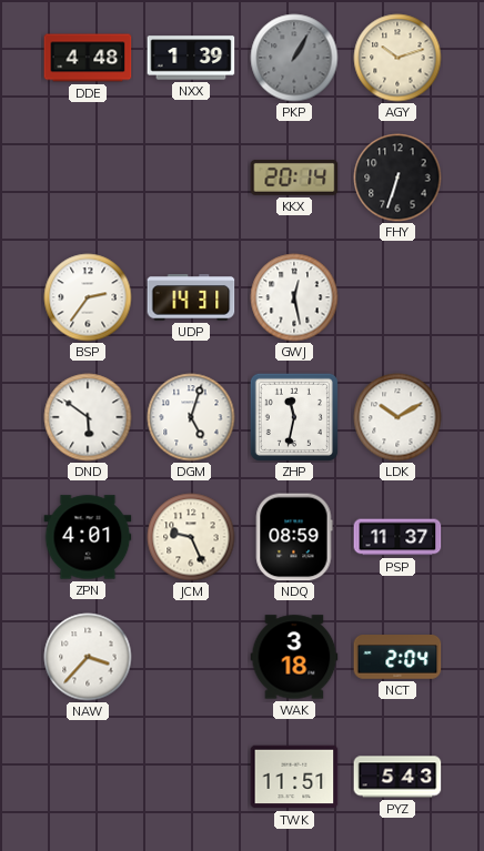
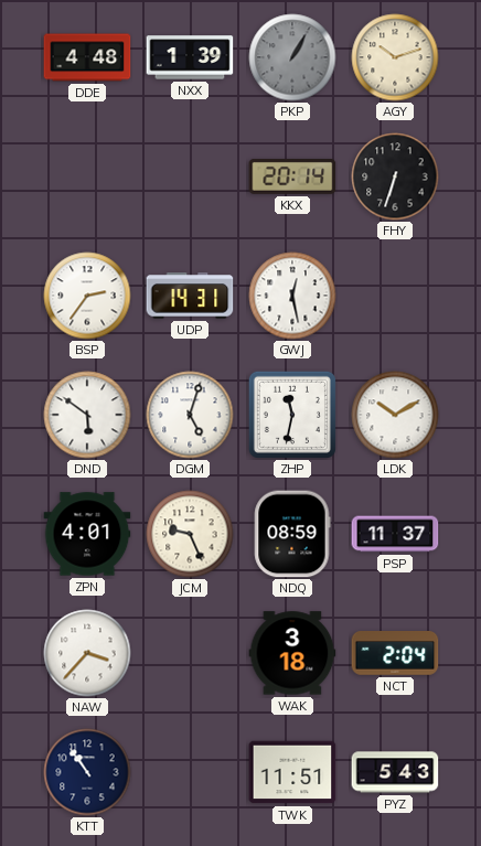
KTT: none -> 10:54
